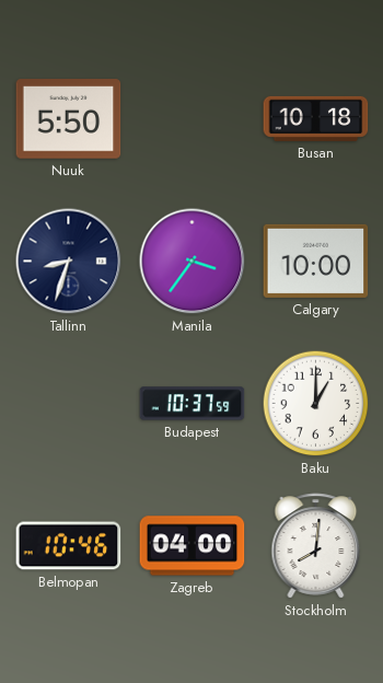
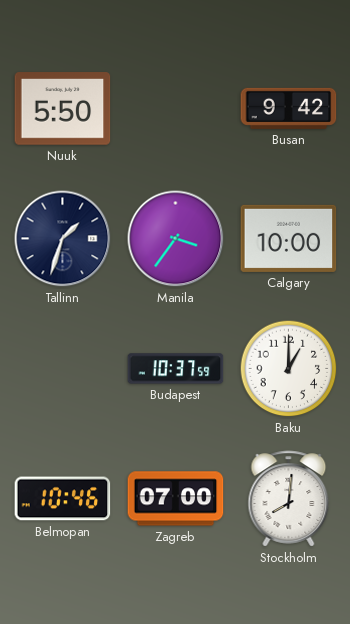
Busan: 10:18 -> 9:42
Tallinn: 8:33 -> 1:33
Zagreb: 04:00 -> 07:00
